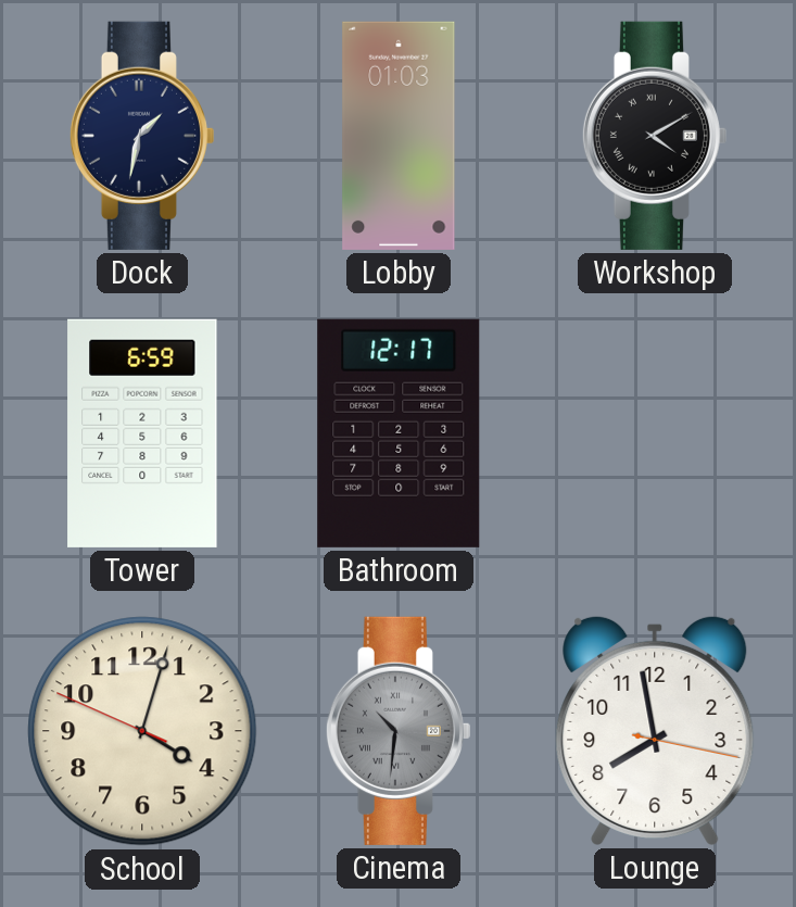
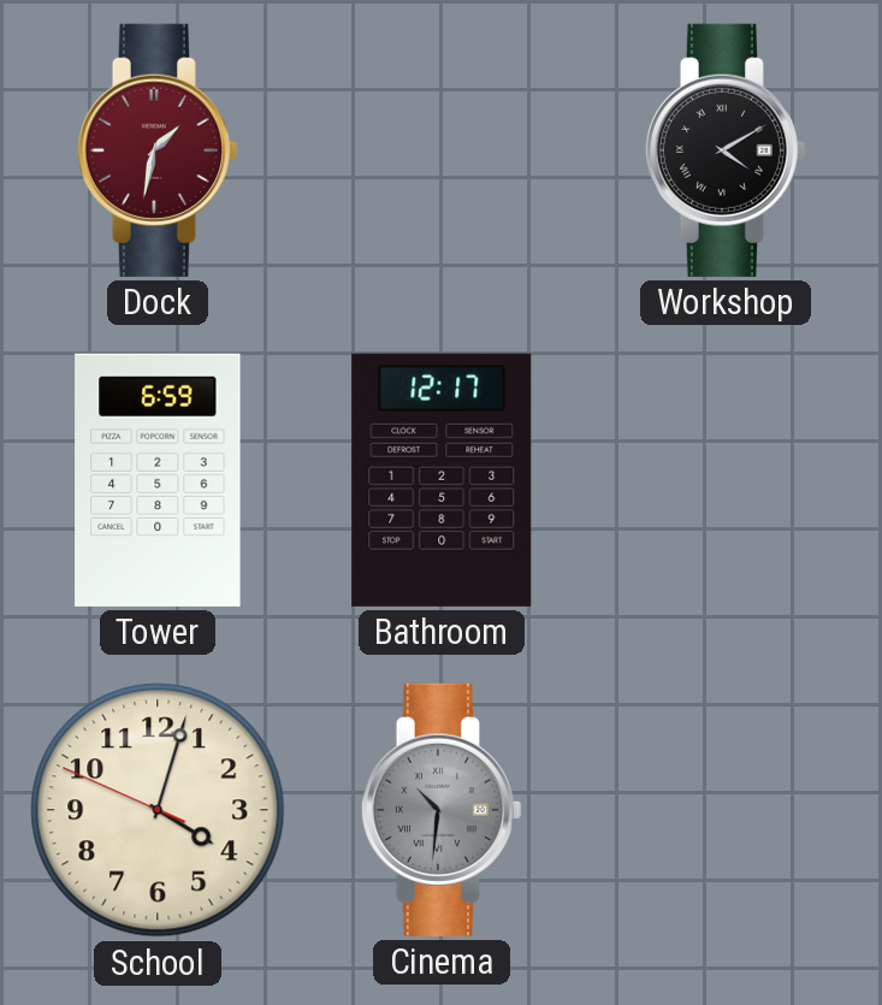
Dock dial: navy -> burgundy
Lobby: 01:03 -> none
Lounge: 7:58 -> none
